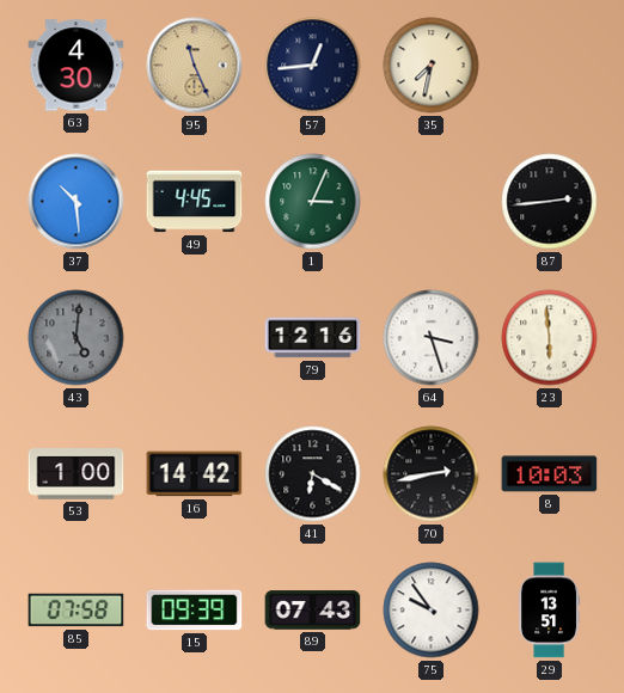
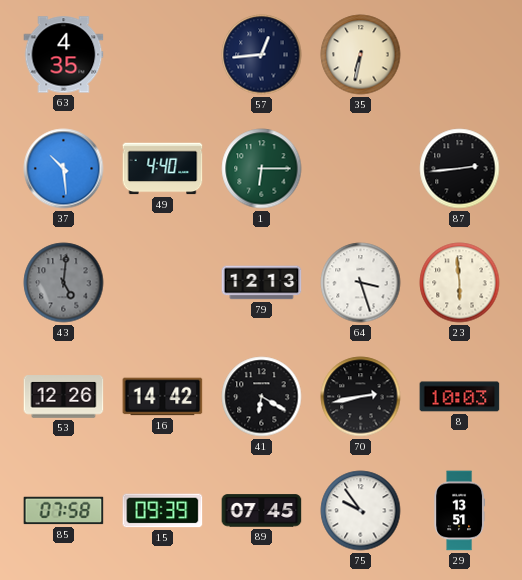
63: 4:30 -> 4:35
95: 11:26 -> none
35: 7:32 -> 6:32
49: 4:45 -> 4:40
1: 3:04 -> 6:15
79: 12:16 -> 12:13
53: 1:00 -> 12:26
89: 07:43 -> 07:45
